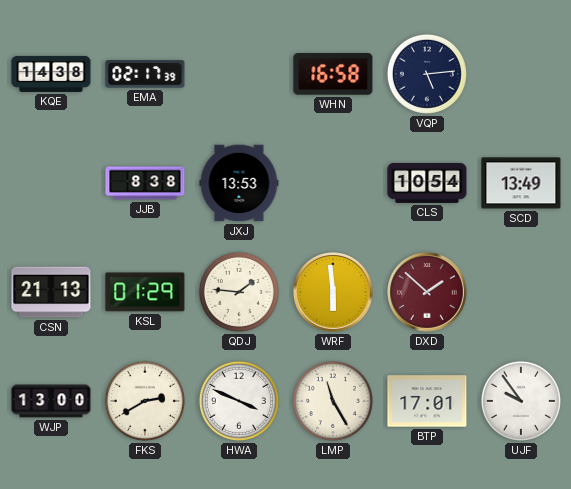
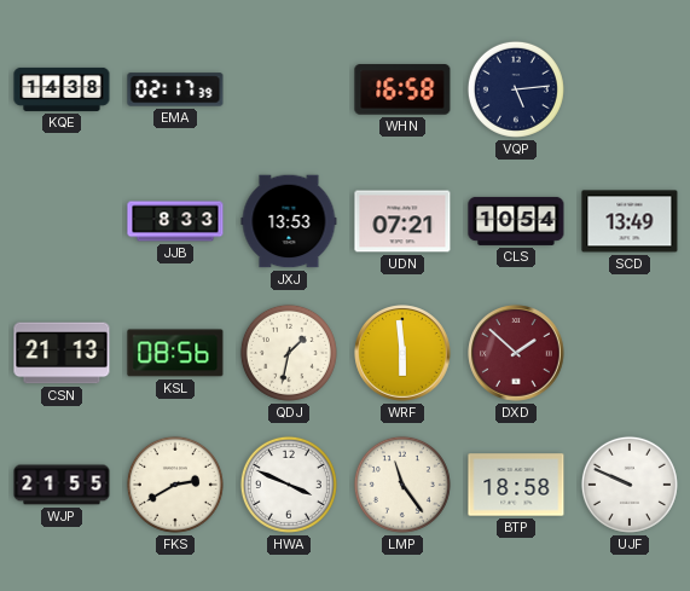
JJB: 8:38 -> 8:33
UDN: none -> 07:21
KSL: 01:29 -> 08:56
QDJ: 1:46 -> 1:32
WJP: 13:00 -> 21:55
LMP: 11:25 -> 11:24
BTP: 17:01 -> 18:58
UJF: 9:54 -> 9:49
